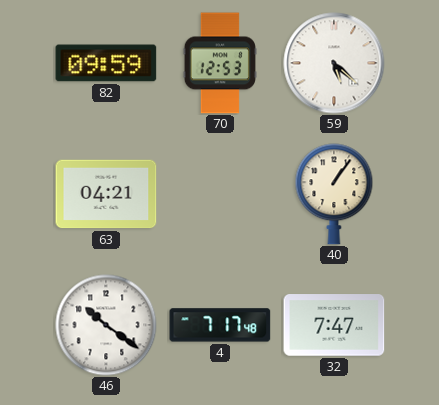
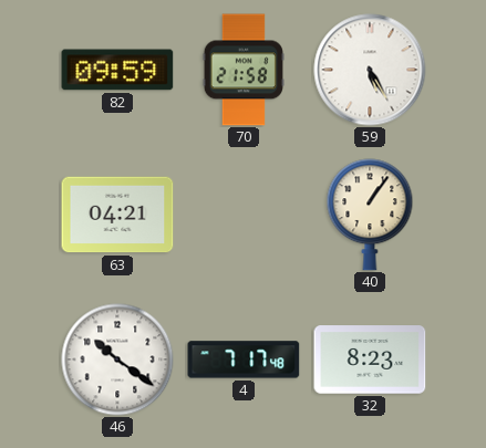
70: 12:53 -> 21:58
59: 5:22 -> 5:25
32: 7:47 -> 8:23
